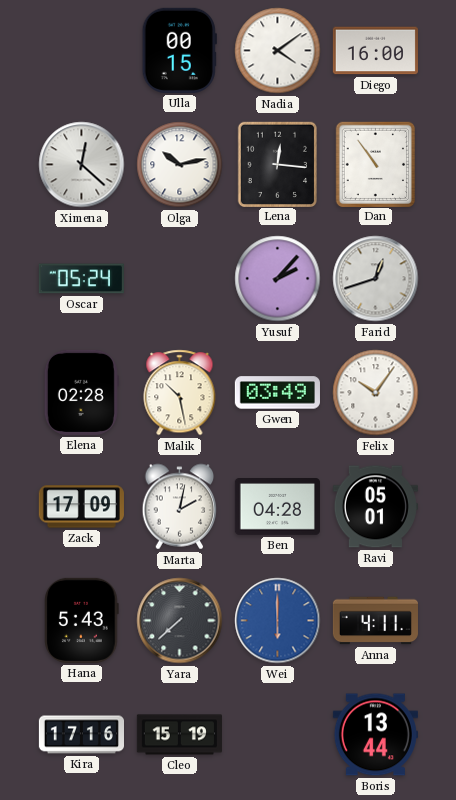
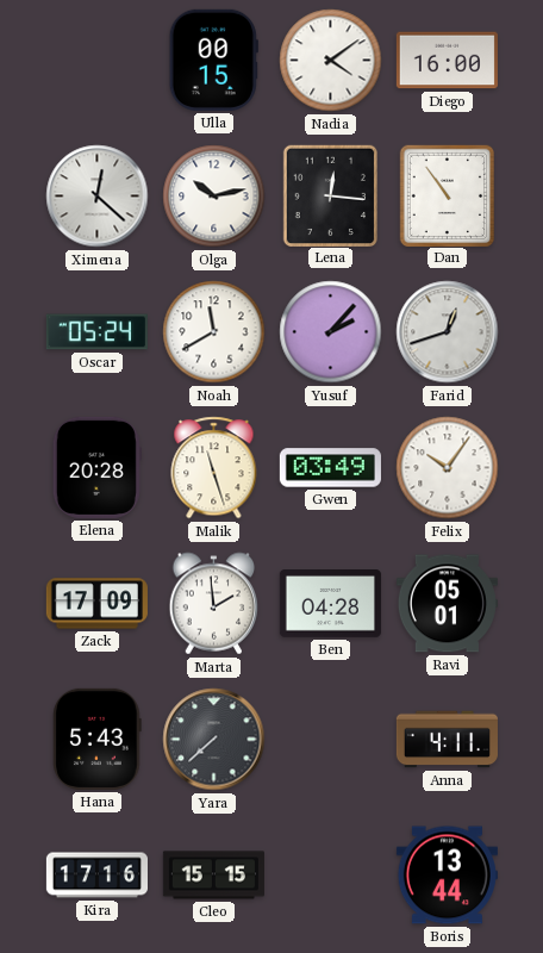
Noah: none -> 11:40
Elena: 02:28 -> 20:28
Malik: 10:28 -> 11:27
Marta: 2:02 -> 1:59
Wei: 6:00 -> none
Cleo: 15:19 -> 15:15
